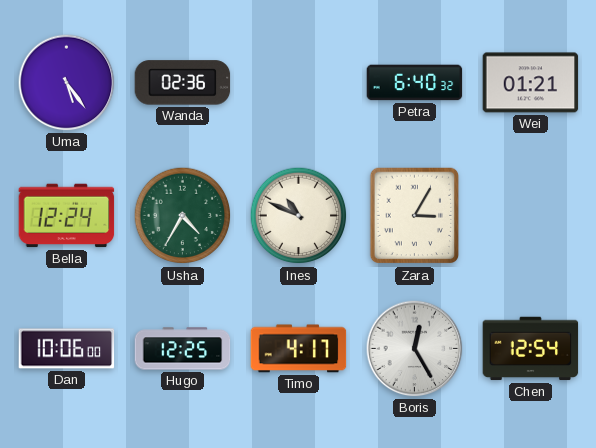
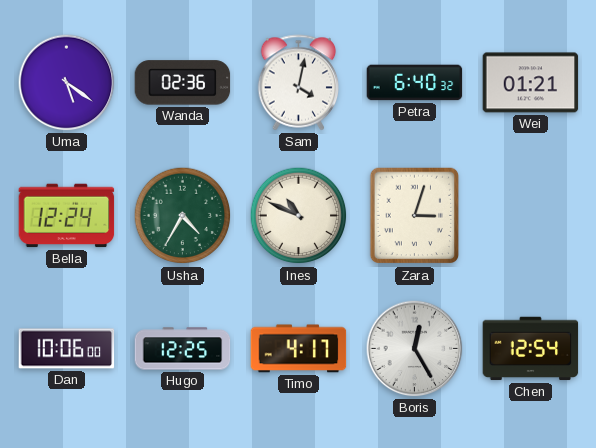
Uma: 5:24 -> 5:21
Sam: none -> 4:02
Zara: 3:05 -> 3:03
